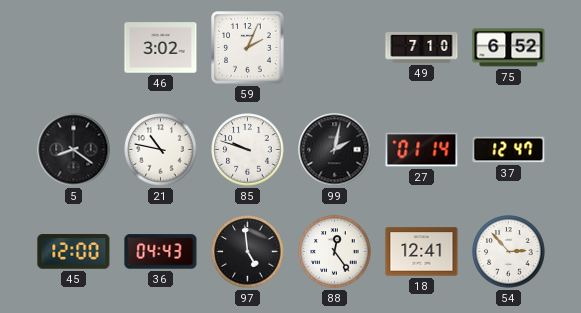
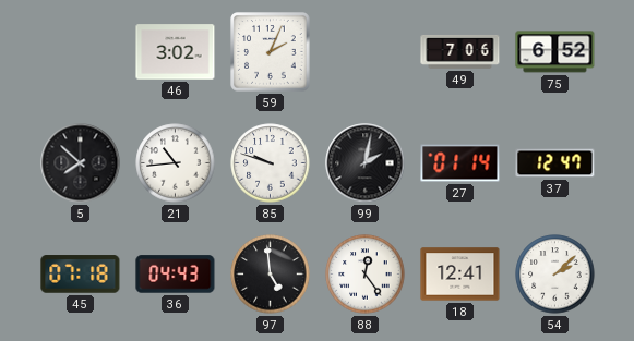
49: 7:10 -> 7:06
5: 8:21 -> 7:52
21: 10:47 -> 10:44
45: 12:00 -> 07:18
54: 2:53 -> 2:08
